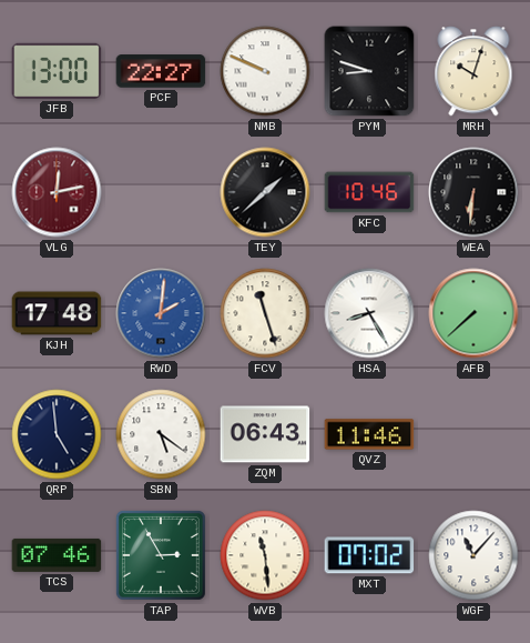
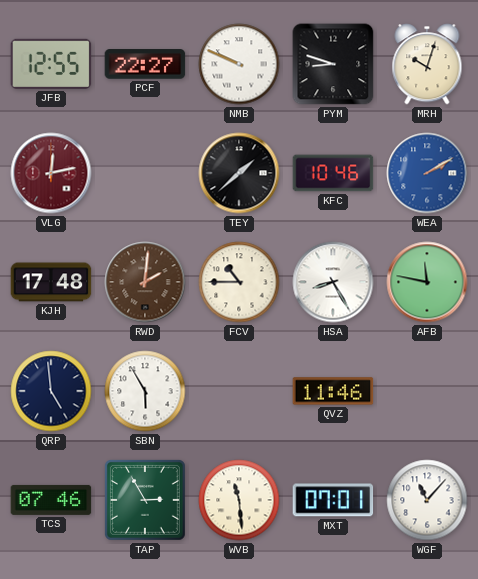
JFB: 13:00 -> 12:55
WEA: 6:31 -> 2:10
WEA dial: black -> blue
RWD dial: blue -> brown
FCV: 11:27 -> 10:45
AFB: 7:38 -> 11:47
SBN: 5:21 -> 5:55
ZQM: 06:43 -> none
MXT: 07:02 -> 07:01
